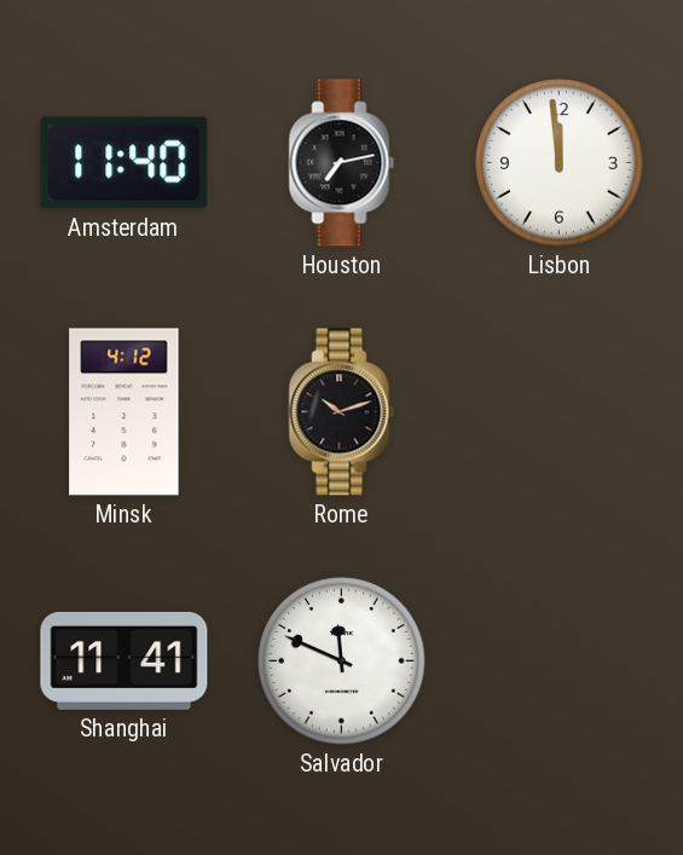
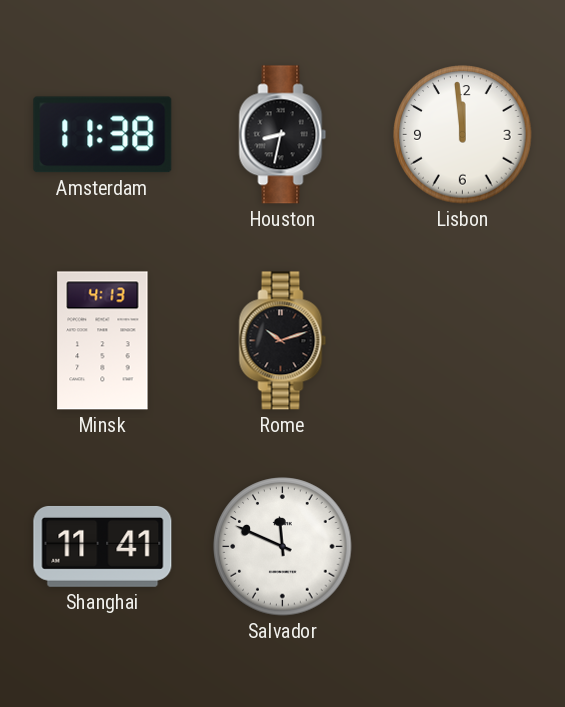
Amsterdam: 11:40 -> 11:38
Houston: 7:13 -> 8:32
Minsk: 4:12 -> 4:13
